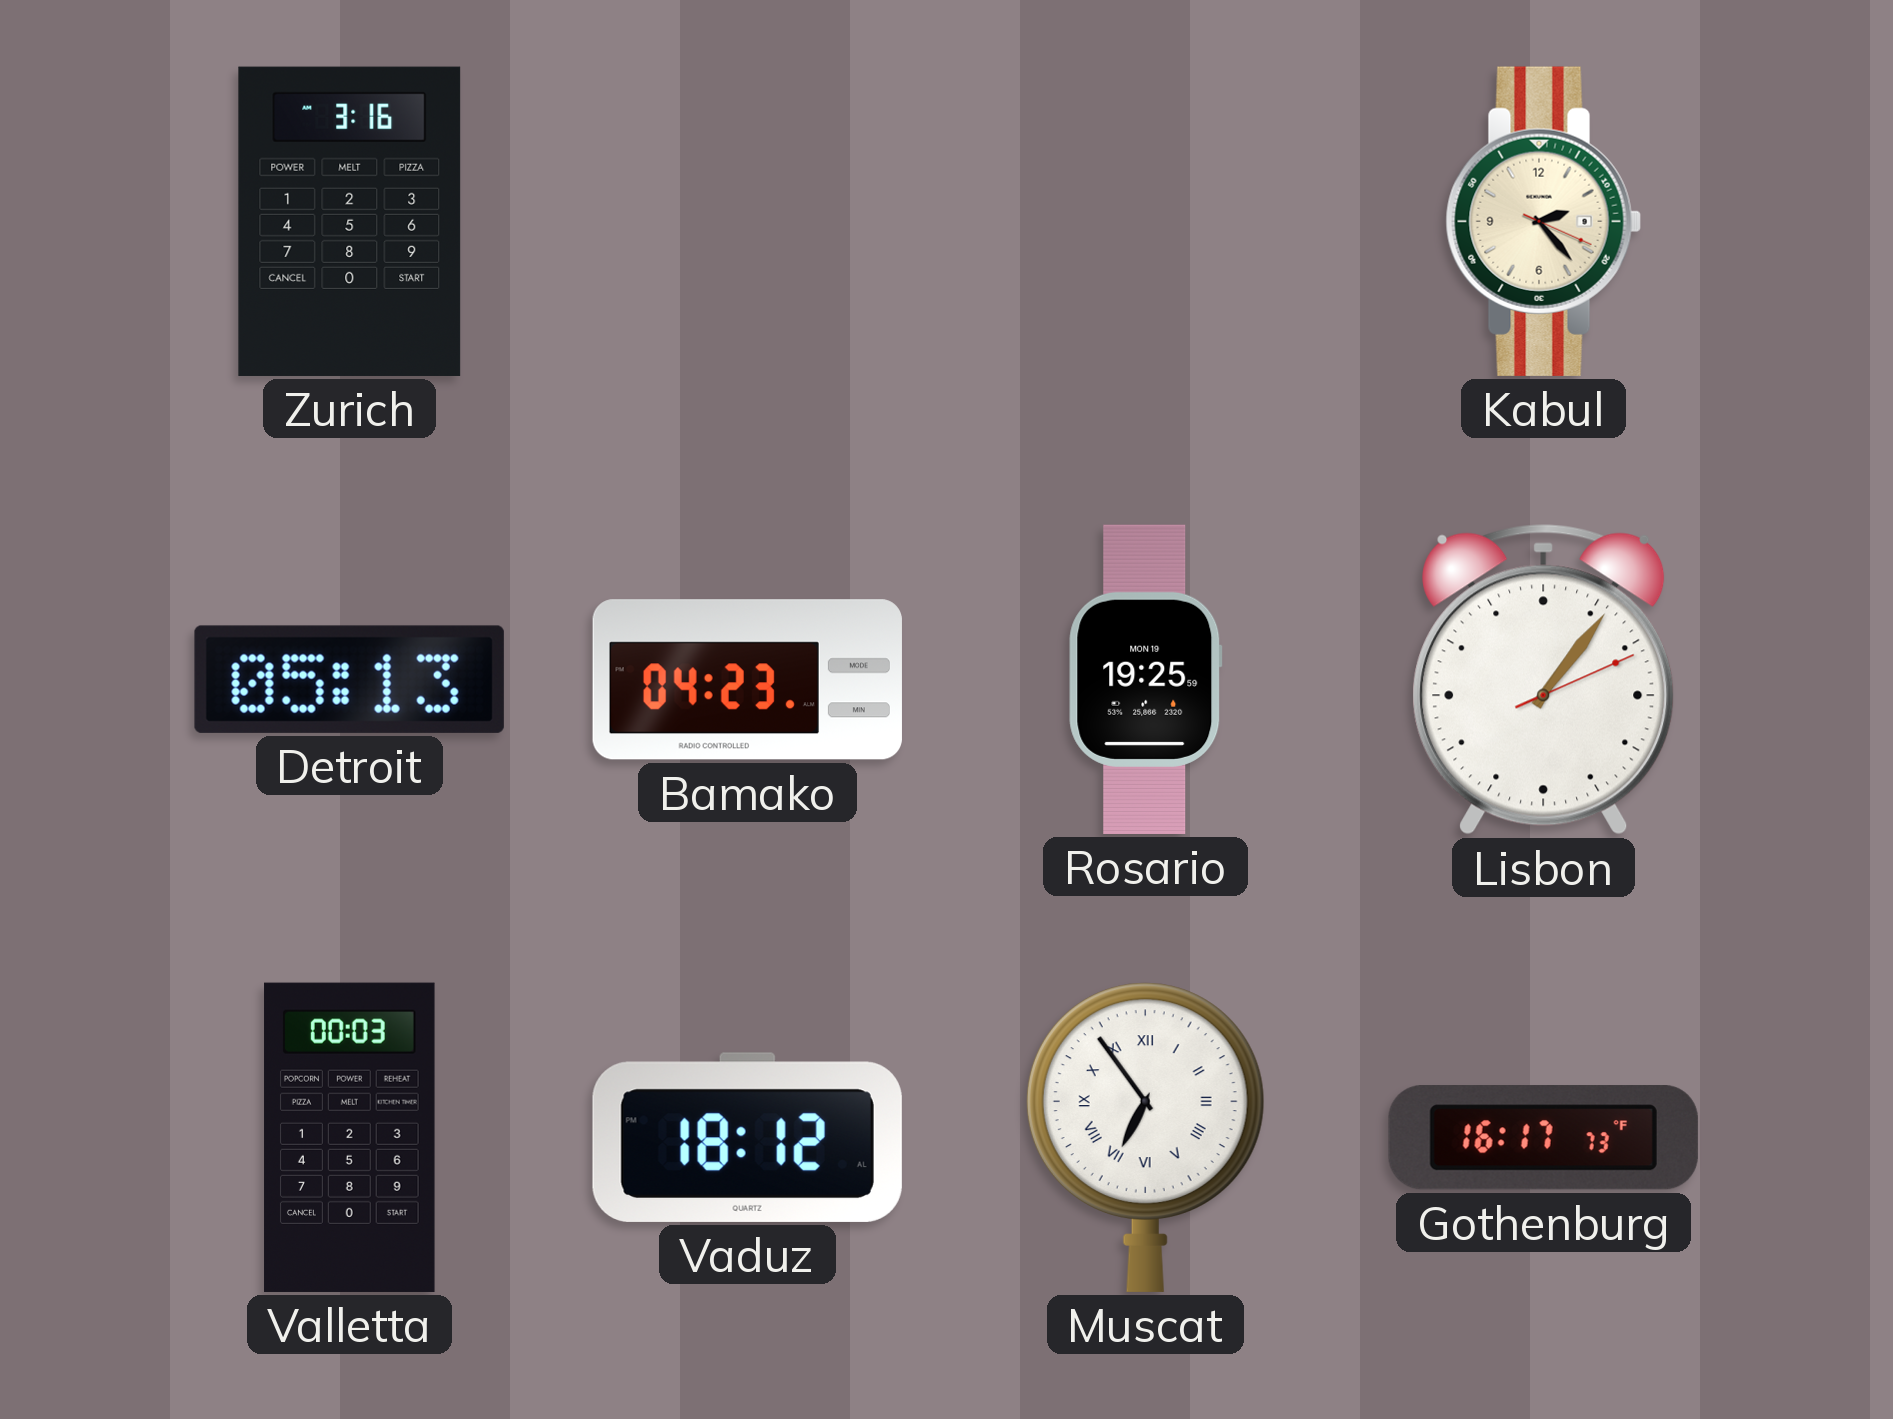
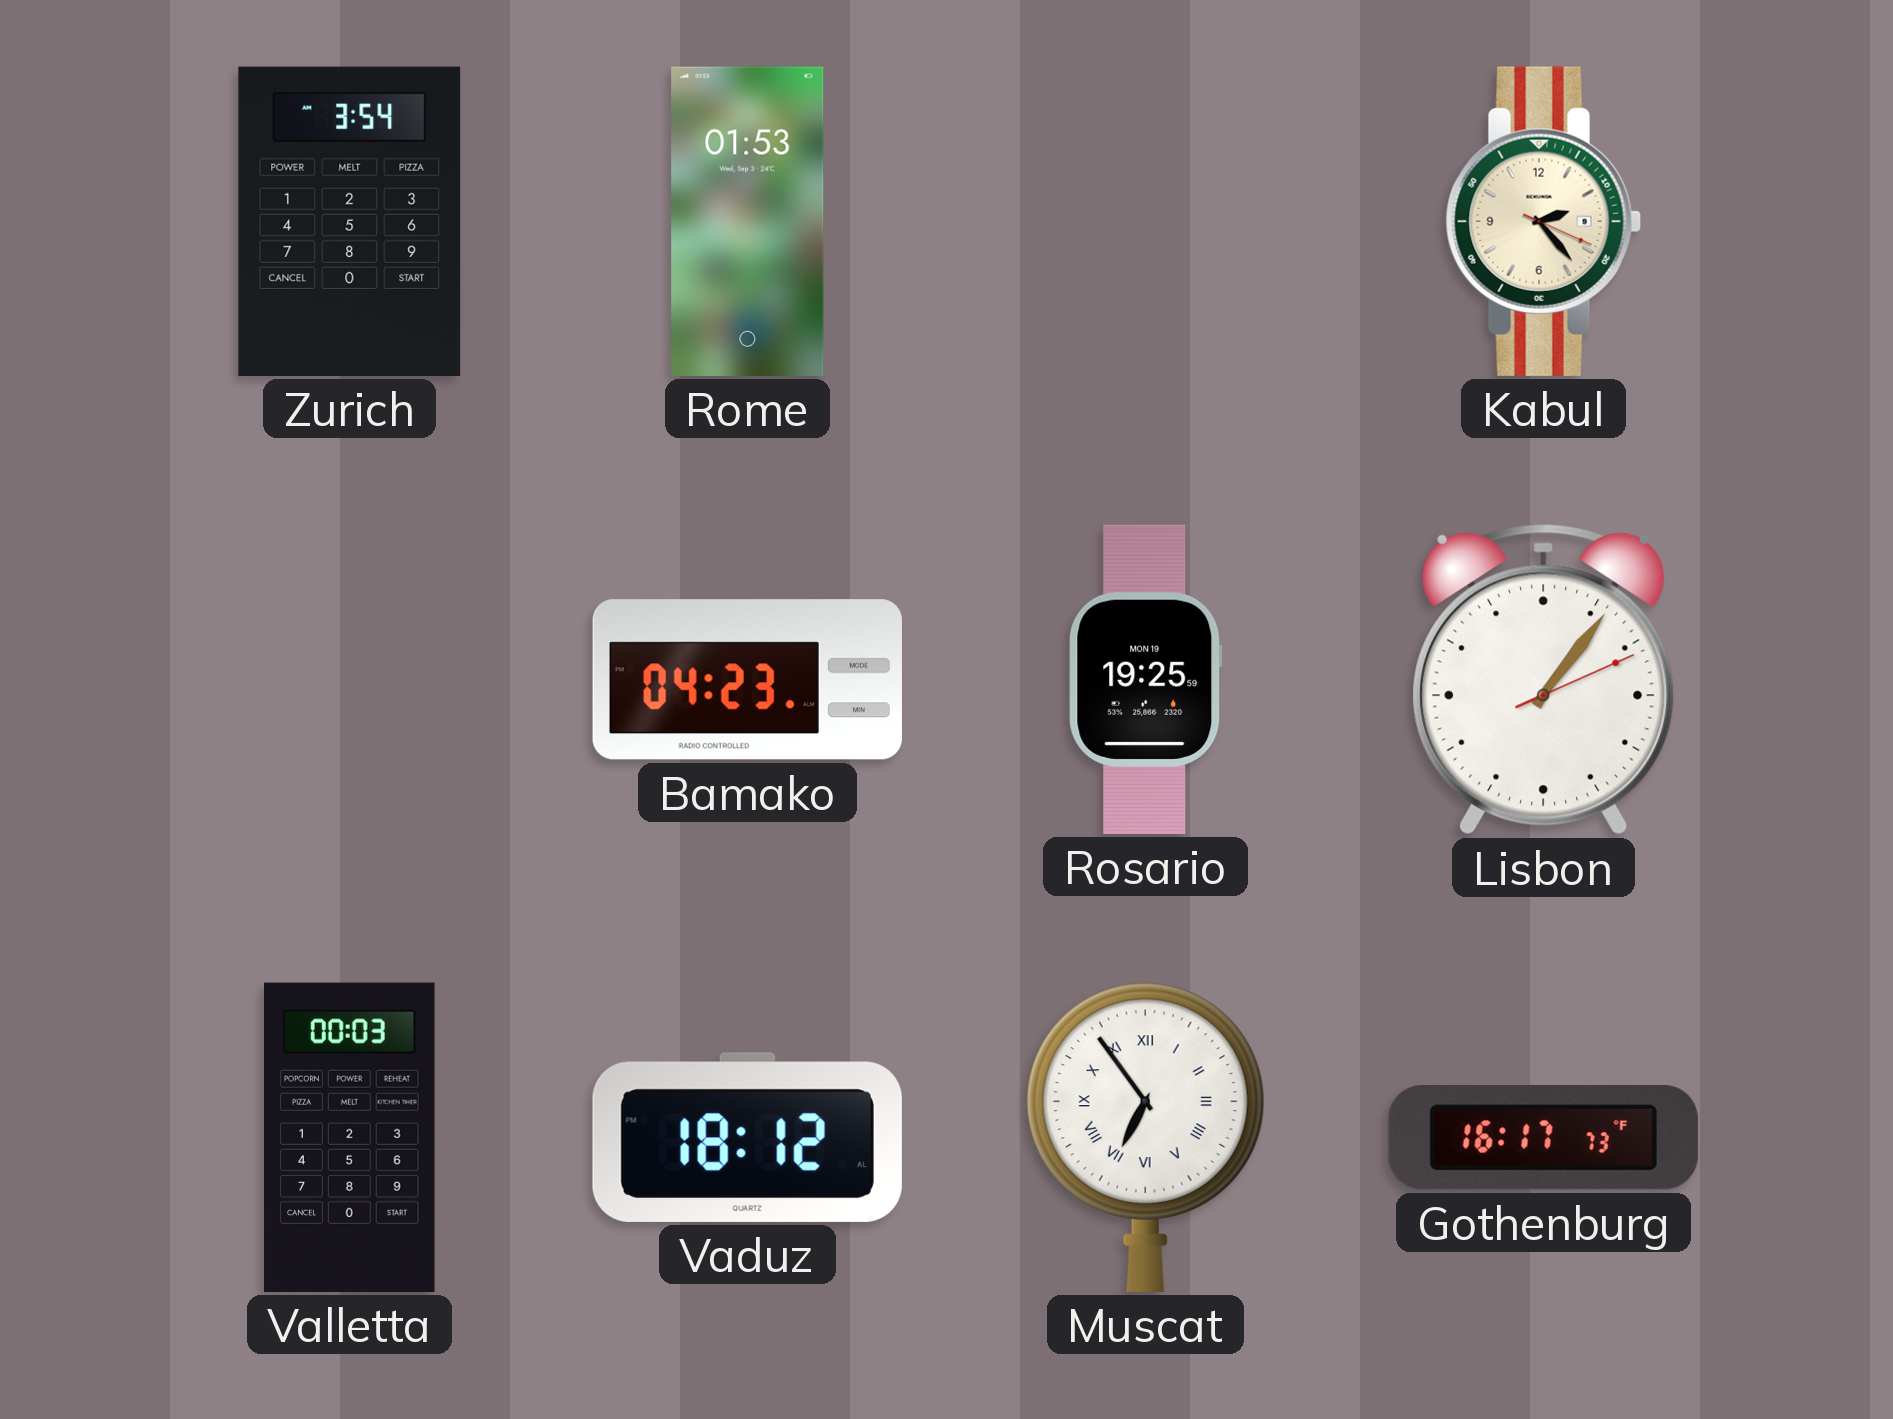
Zurich: 3:16 -> 3:54
Rome: none -> 01:53
Detroit: 05:13 -> none
